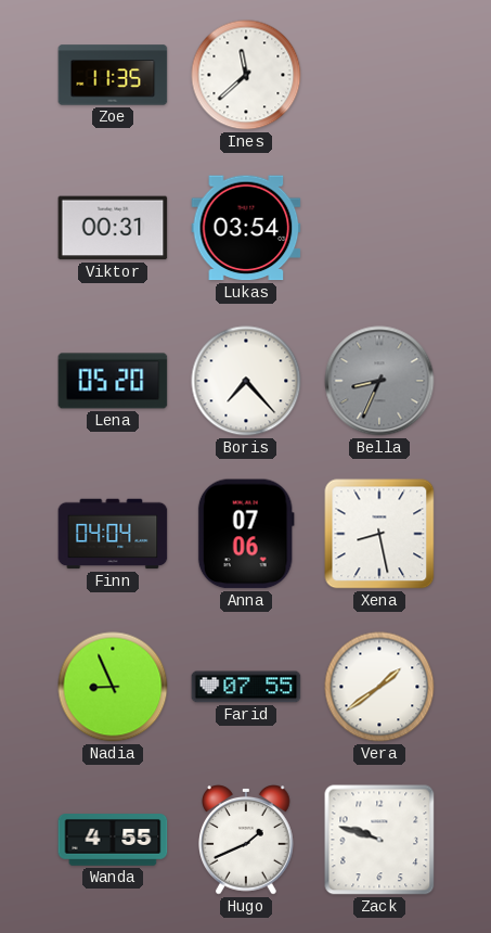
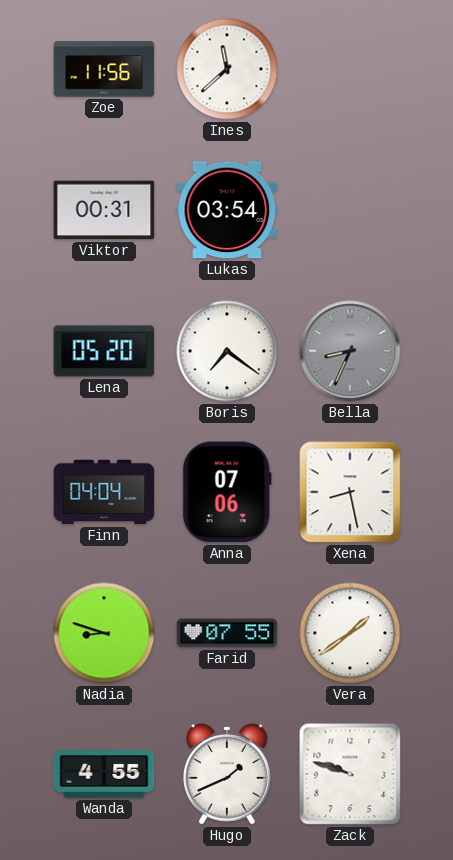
Zoe: 11:35 -> 11:56
Boris: 7:23 -> 7:21
Nadia: 8:56 -> 8:48
